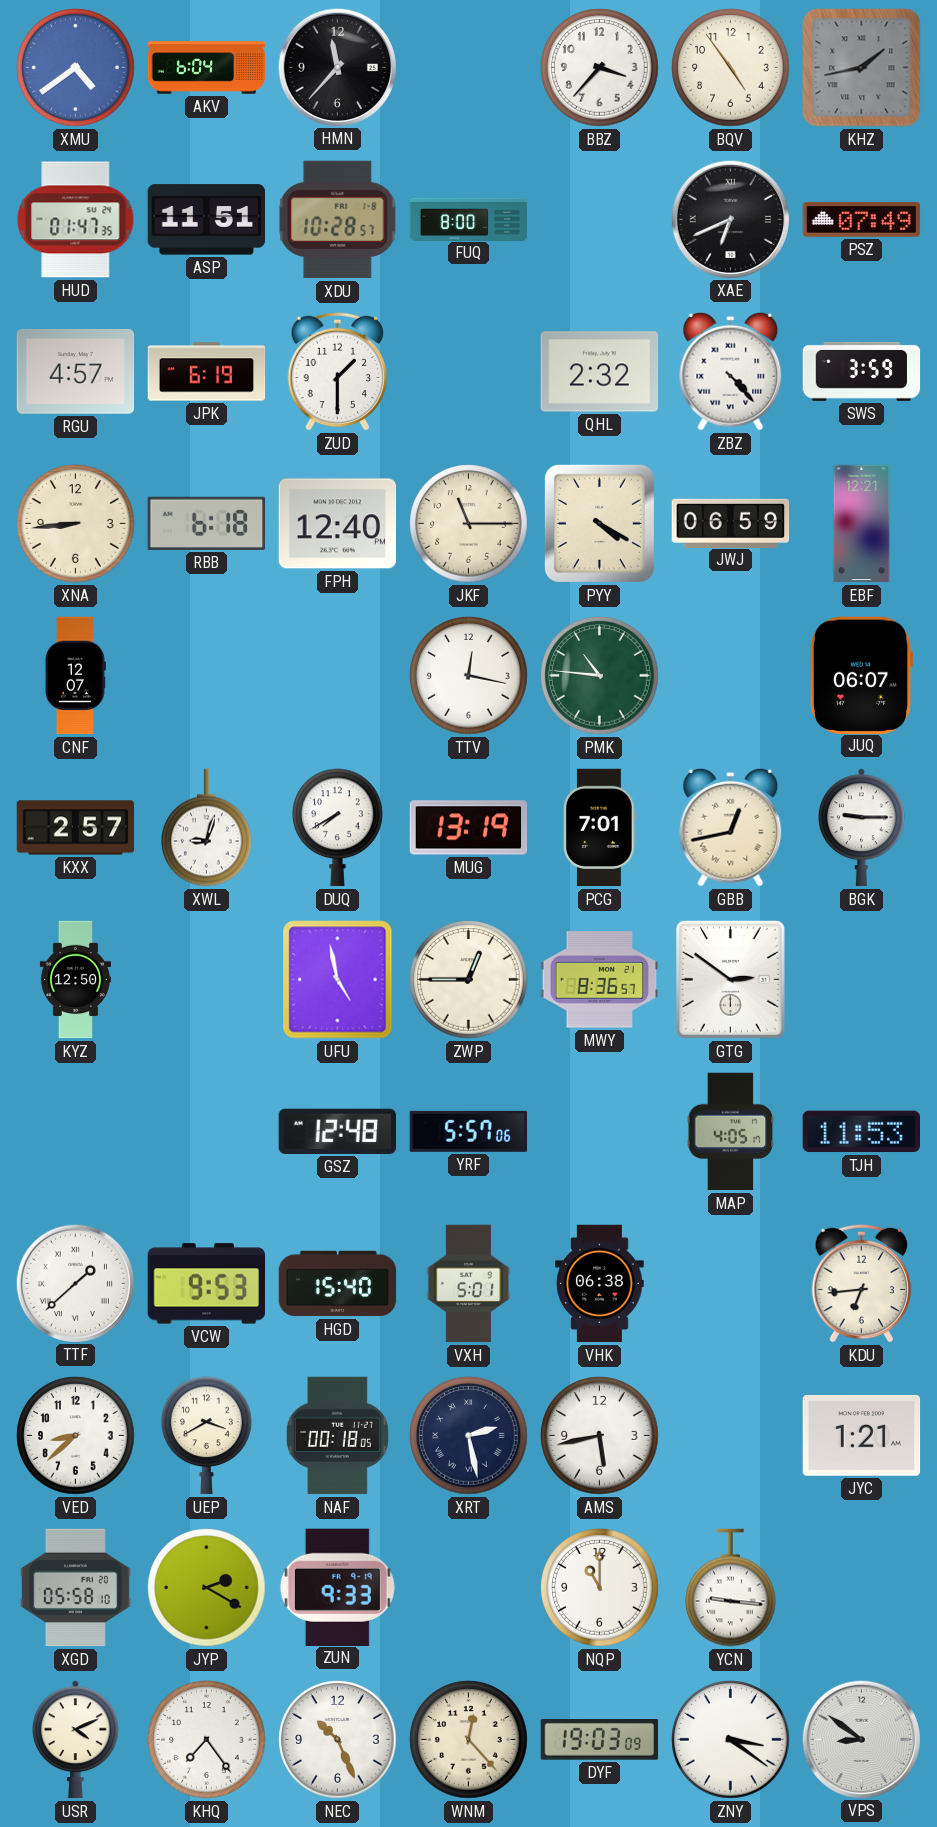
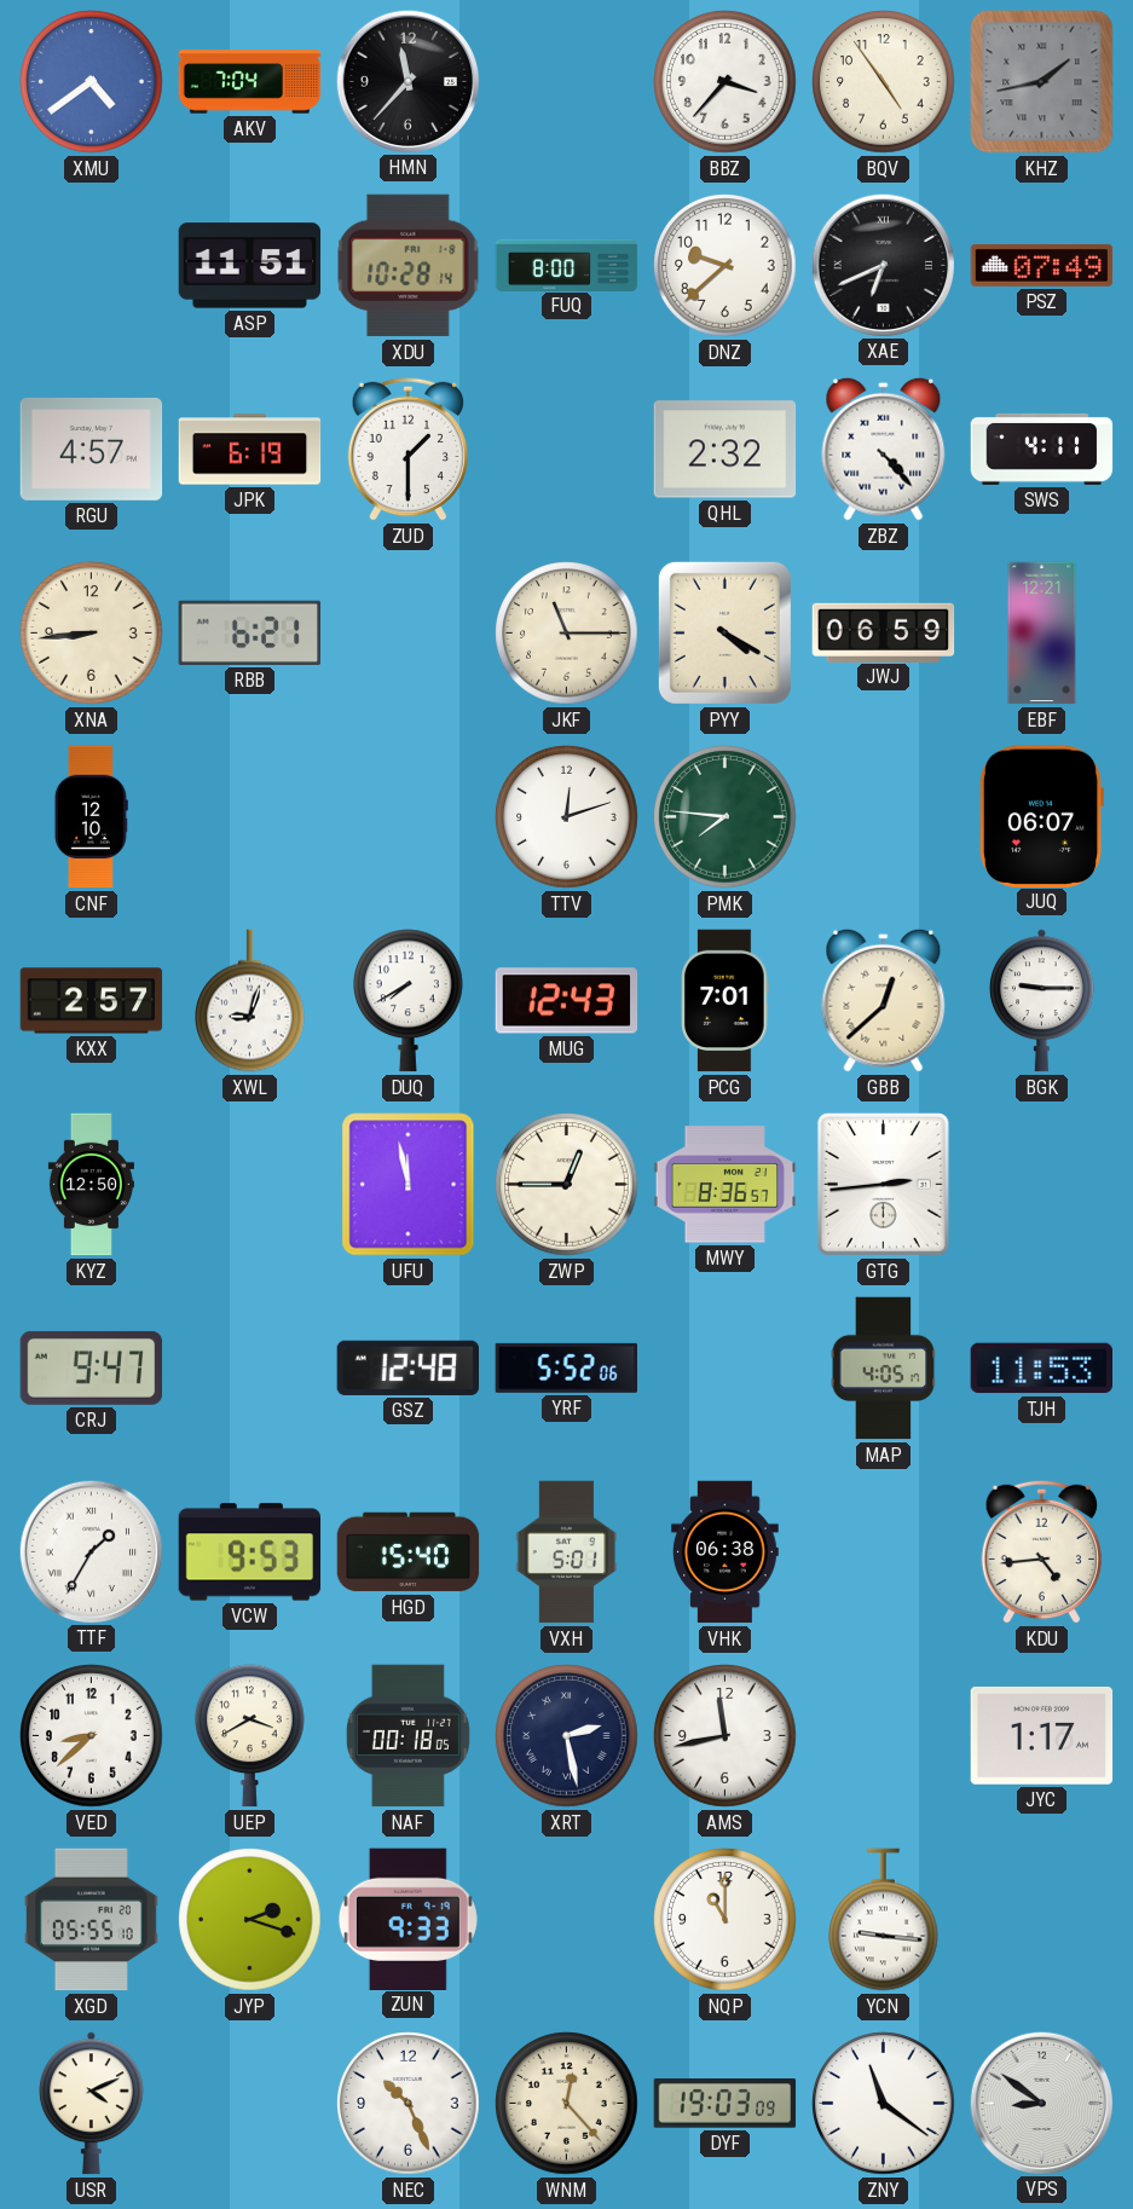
AKV: 6:04 -> 7:04
HUD: 01:47 -> none
XDU: 10:28:57 -> 10:28:14
DNZ: none -> 9:38
SWS: 3:59 -> 4:11
RBB: 6:18 -> 6:21
FPH: 12:40 -> none
CNF: 12:07 -> 12:10
TTV: 12:17 -> 12:12
PMK: 10:46 -> 7:46
MUG: 13:19 -> 12:43
GBB: 12:43 -> 12:38
UFU: 4:58 -> 11:58
GTG: 2:51 -> 2:44
CRJ: none -> 9:47
YRF: 5:57 -> 5:52
TTF: 1:38 -> 1:35
KDU: 6:44 -> 4:44
AMS: 5:43 -> 11:43
JYC: 1:21 -> 1:17
XGD: 05:58 -> 05:55
JYP: 2:20 -> 2:18
KHQ: 7:24 -> none
ZNY: 3:21 -> 11:21
